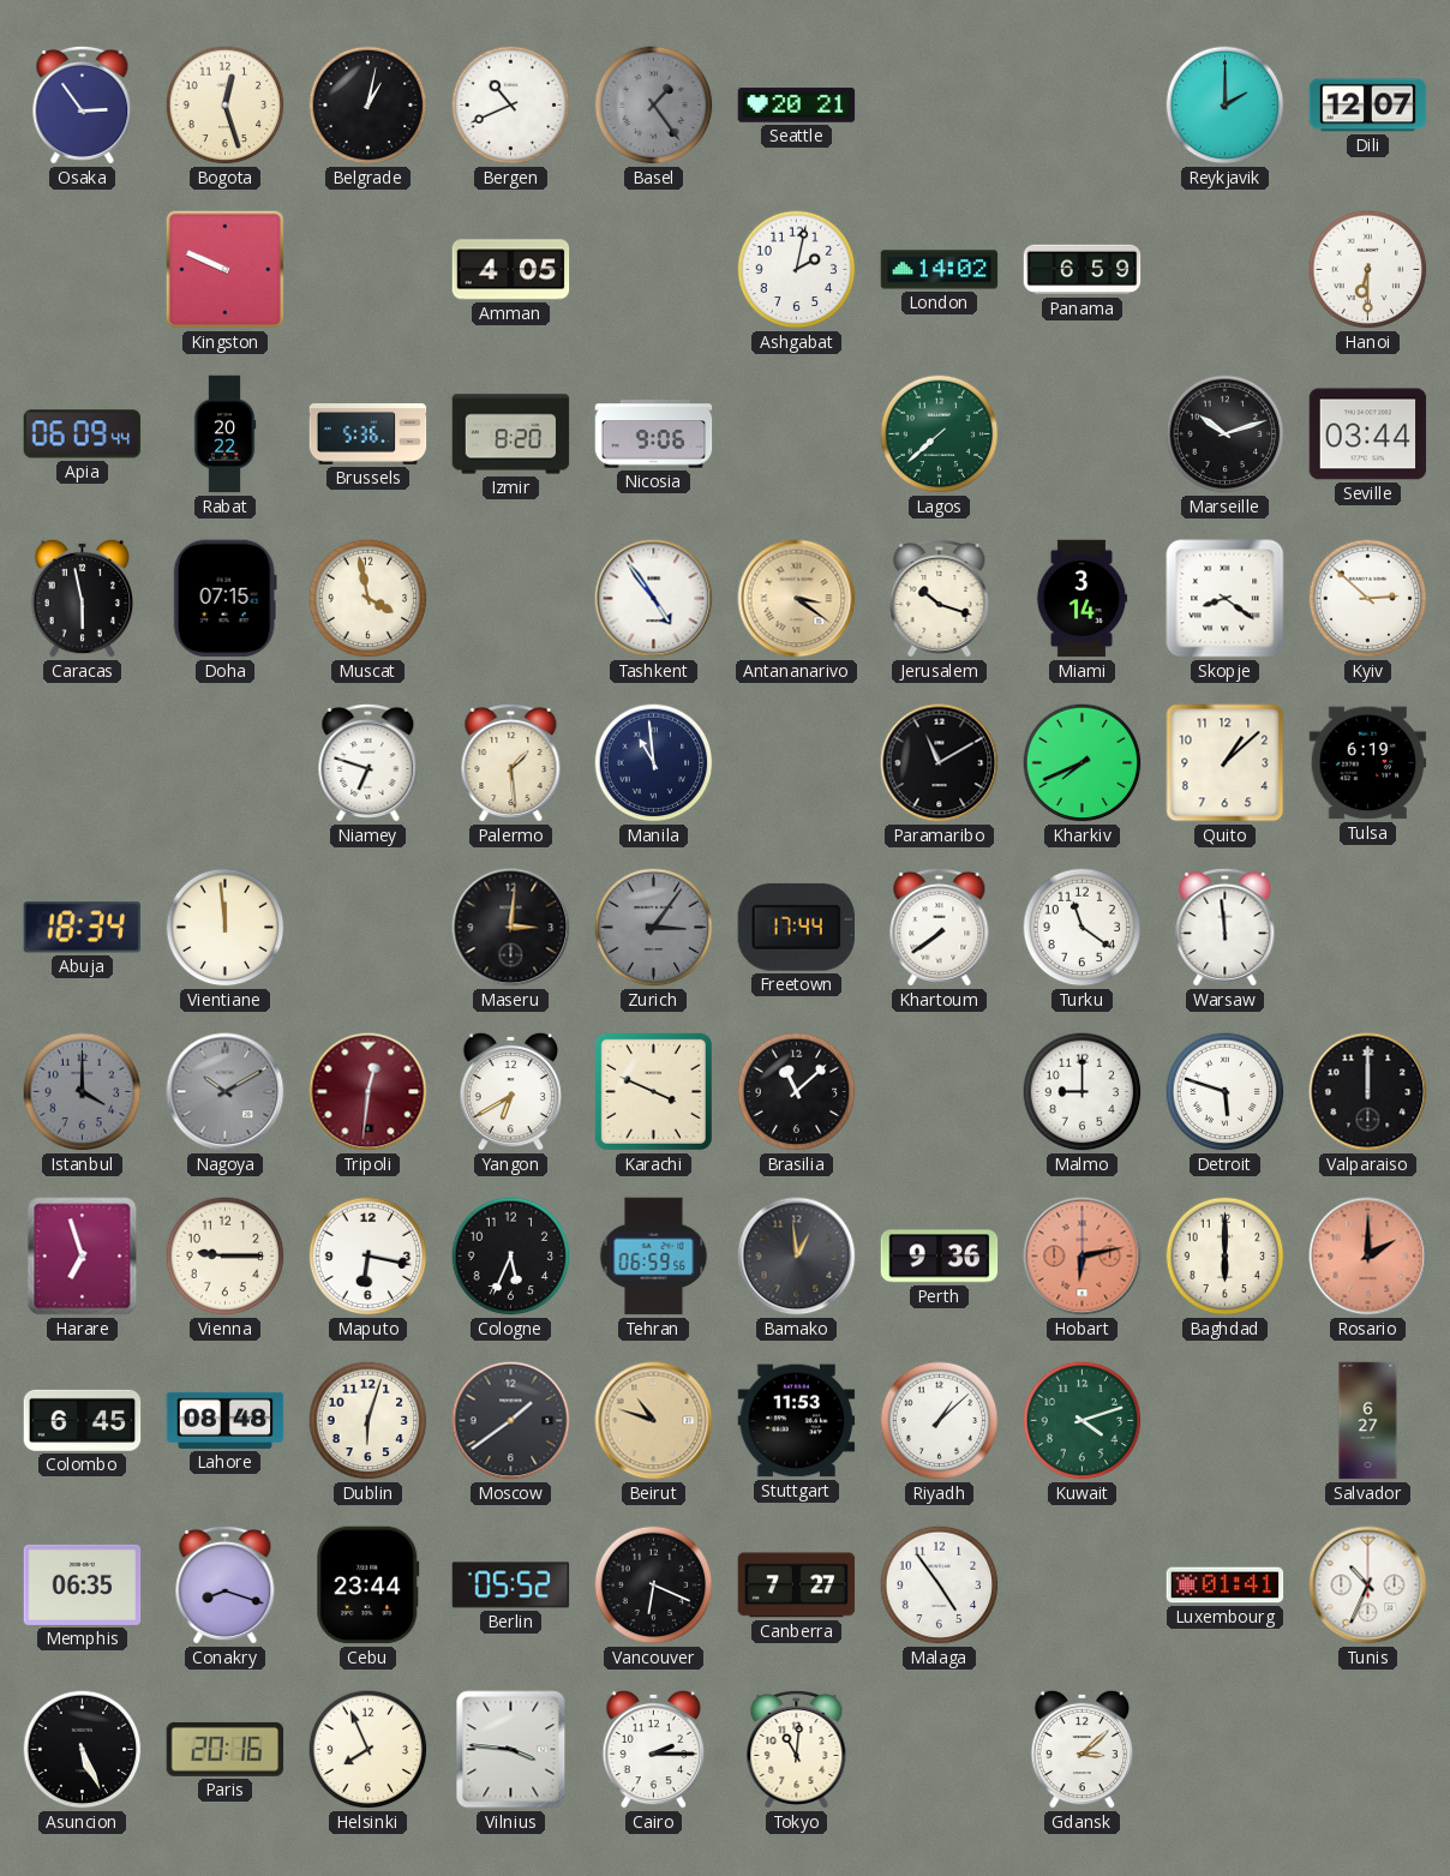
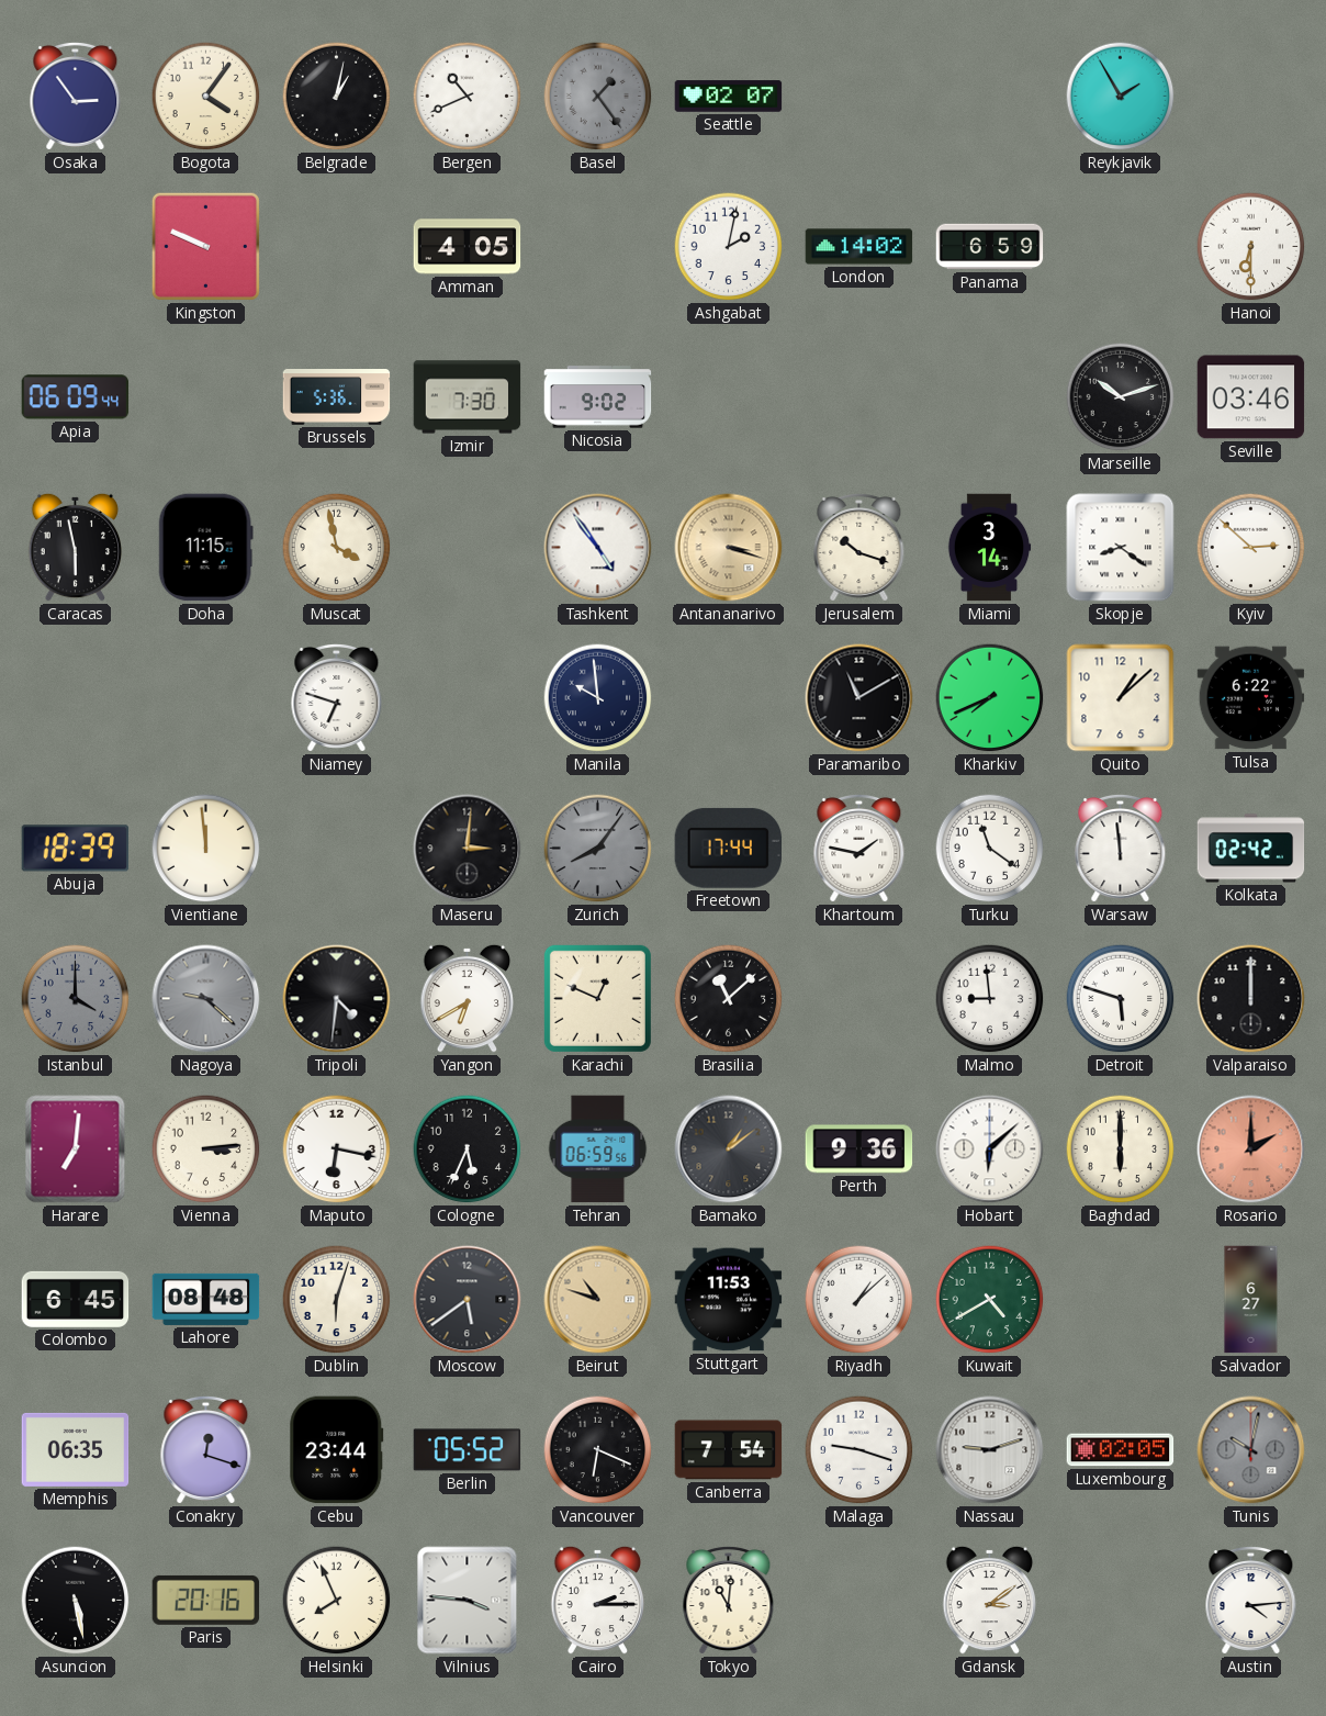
Bogota: 12:27 -> 4:06
Seattle: 20:21 -> 02:07
Reykjavik: 2:00 -> 1:55
Dili: 12:07 -> none
Rabat: 20:22 -> none
Izmir: 8:20 -> 7:30
Nicosia: 9:06 -> 9:02
Lagos: 7:38 -> none
Seville: 03:44 -> 03:46
Doha: 07:15 -> 11:15
Antananarivo: 3:21 -> 3:18
Palermo: 1:29 -> none
Manila: 10:59 -> 9:59
Tulsa: 6:19 -> 6:22
Abuja: 18:34 -> 18:39
Zurich: 3:06 -> 8:06
Khartoum: 7:39 -> 1:47
Kolkata: none -> 02:42
Nagoya: 10:10 -> 9:22
Tripoli: 12:31 -> 4:31
Tripoli dial: burgundy -> black
Karachi: 3:49 -> 12:49
Malmo: 9:00 -> 8:59
Harare: 6:57 -> 7:01
Vienna: 9:15 -> 3:14
Bamako: 12:59 -> 1:09
Hobart: 6:13 -> 6:08
Hobart dial: salmon -> white
Moscow: 1:39 -> 5:39
Kuwait: 4:12 -> 4:40
Conakry: 8:18 -> 12:18
Canberra: 7:27 -> 7:54
Malaga: 4:54 -> 9:18
Nassau: none -> 9:12
Luxembourg: 01:41 -> 02:05
Tunis: 10:34 -> 10:02
Tunis dial: white -> grey
Asuncion: 5:26 -> 5:28
Gdansk: 3:08 -> 3:09
Austin: none -> 4:14
